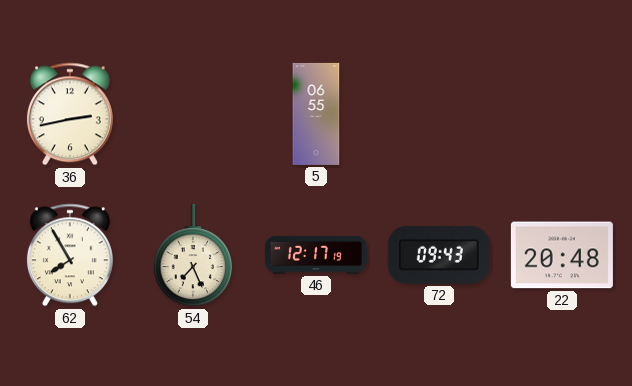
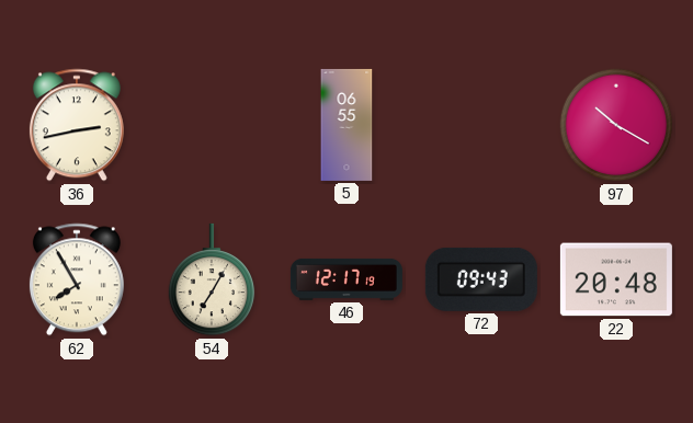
97: none -> 10:20
54: 7:26 -> 7:05
